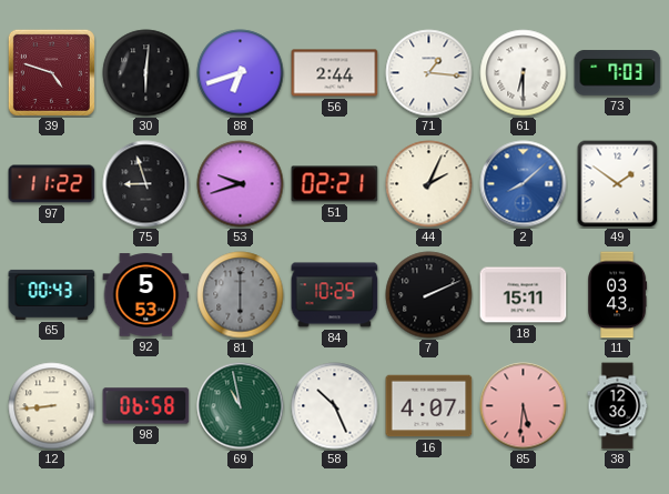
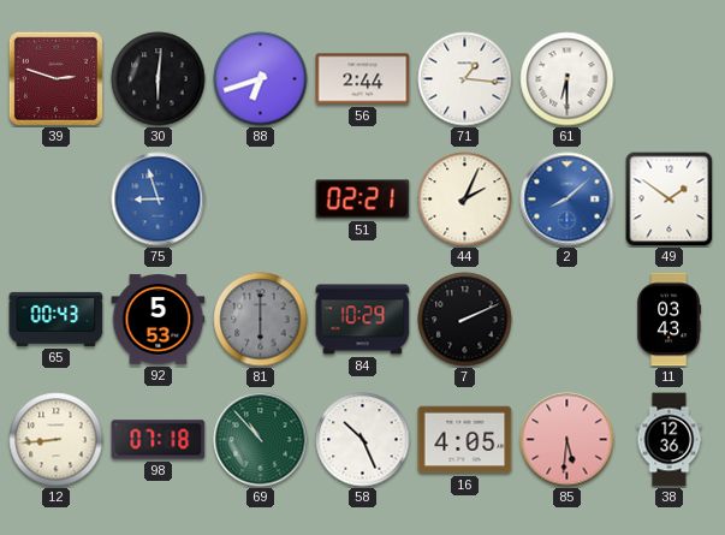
39: 4:48 -> 2:48
73: 7:03 -> none
97: 11:22 -> none
75 dial: black -> blue
53: 9:42 -> none
84: 10:25 -> 10:29
18: 15:11 -> none
98: 06:58 -> 07:18
69: 10:58 -> 10:53
16: 4:07 -> 4:05
